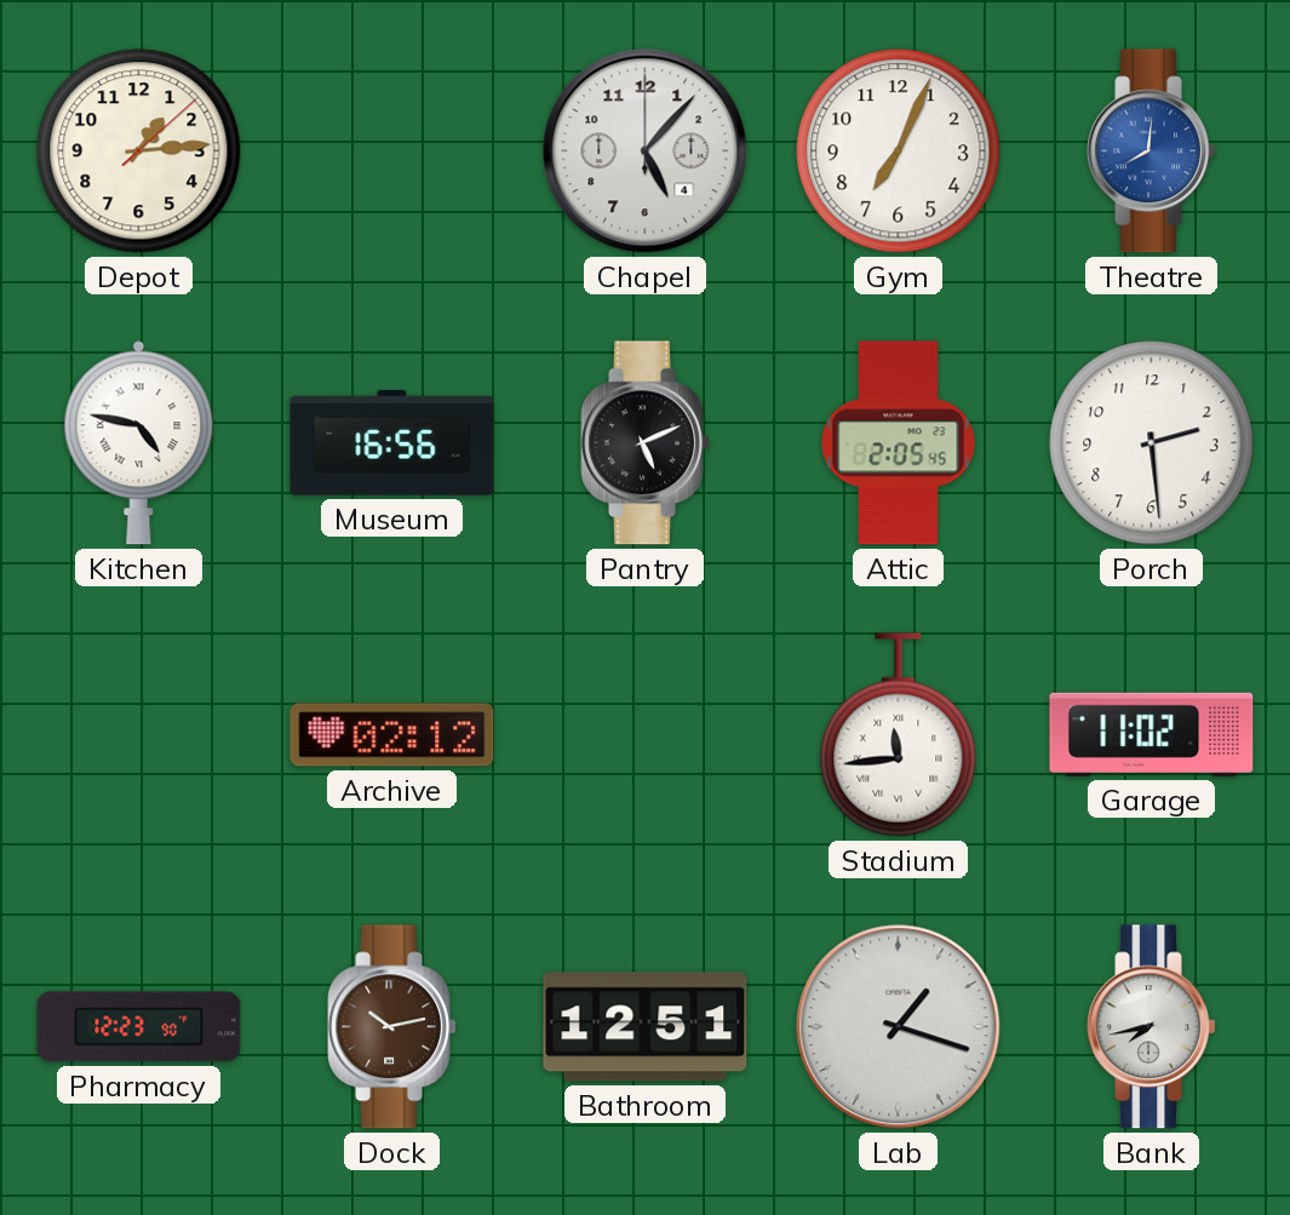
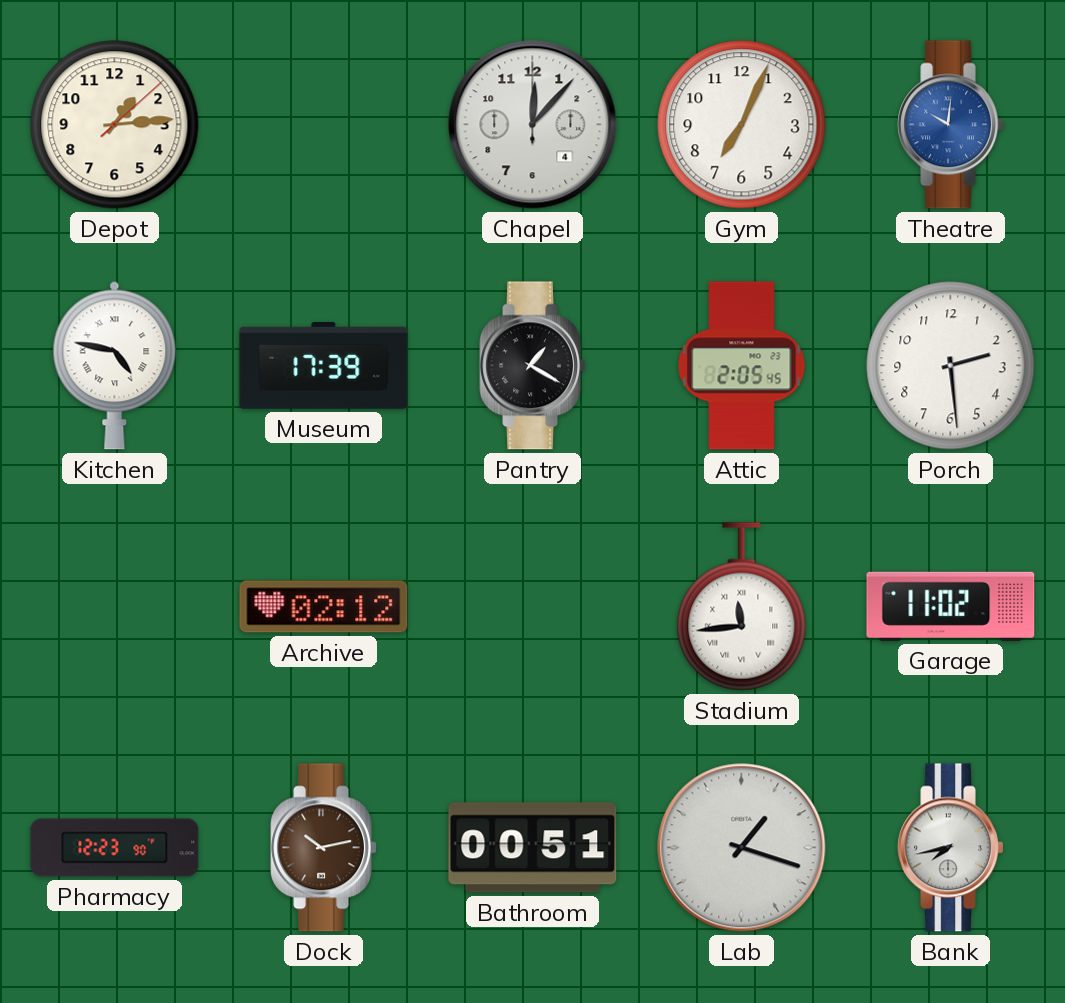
Chapel: 5:07 -> 12:07
Theatre: 8:01 -> 10:01
Museum: 16:56 -> 17:39
Pantry: 5:11 -> 1:20
Bathroom: 12:51 -> 00:51
